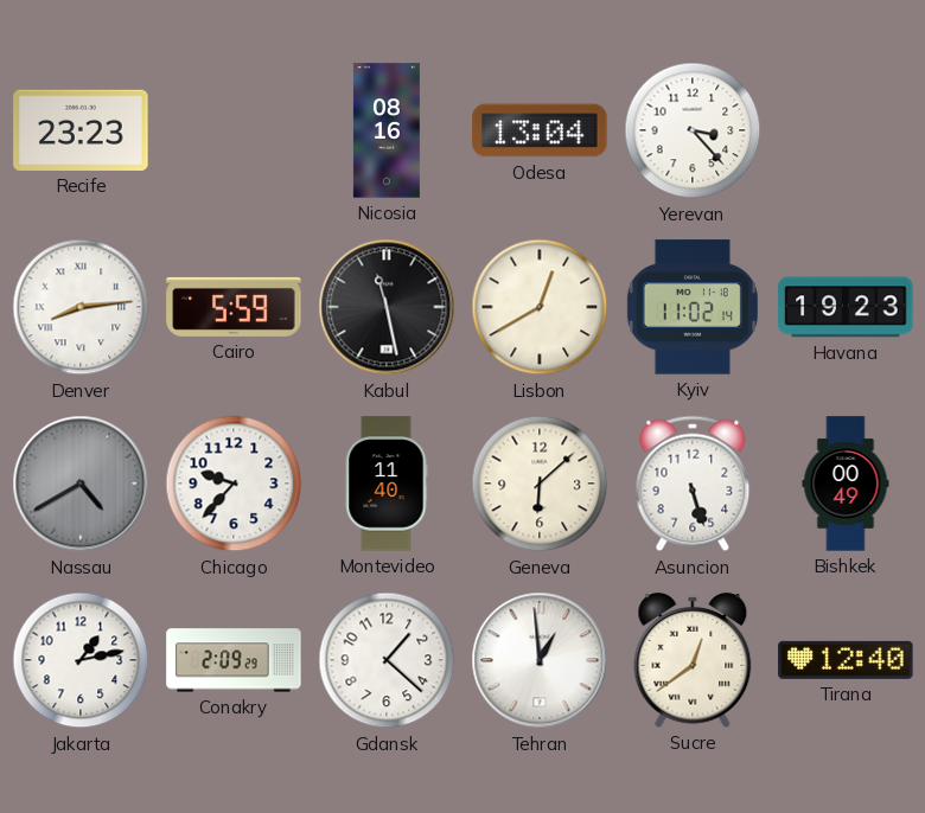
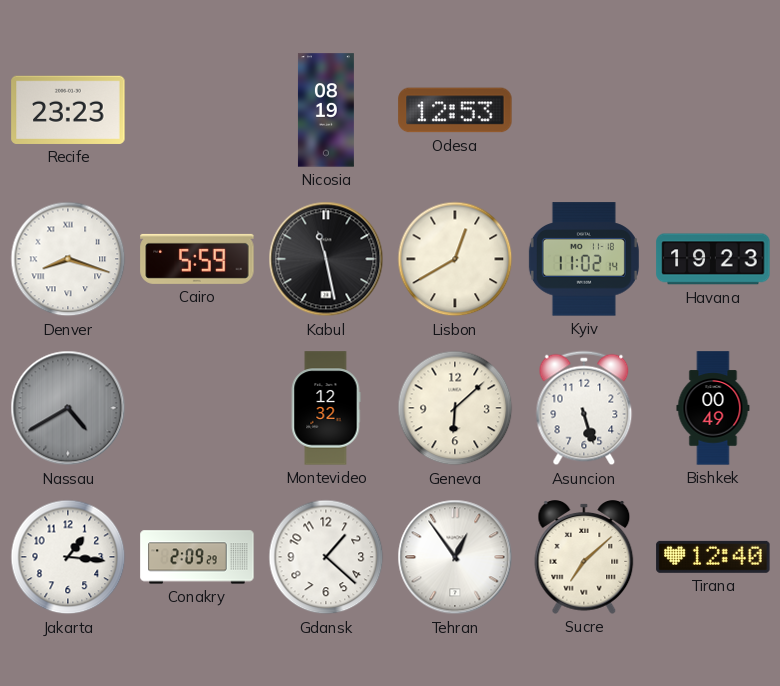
Nicosia: 08:16 -> 08:19
Odesa: 13:04 -> 12:53
Yerevan: 3:23 -> none
Denver: 8:14 -> 8:18
Chicago: 9:37 -> none
Montevideo: 11:40 -> 12:32
Jakarta: 1:13 -> 1:16
Tehran: 12:59 -> 12:54
Sucre: 12:39 -> 7:08
